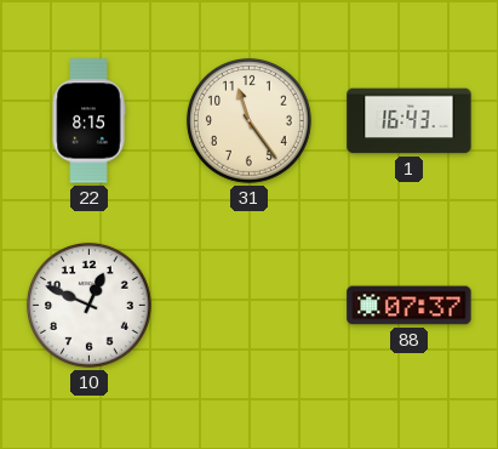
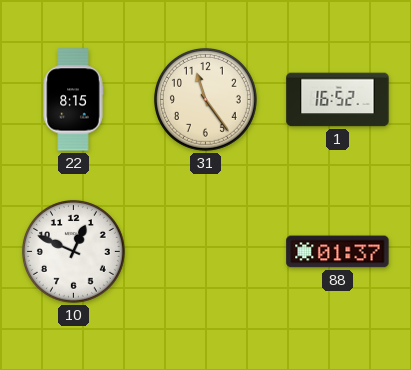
1: 16:43 -> 16:52
88: 07:37 -> 01:37
